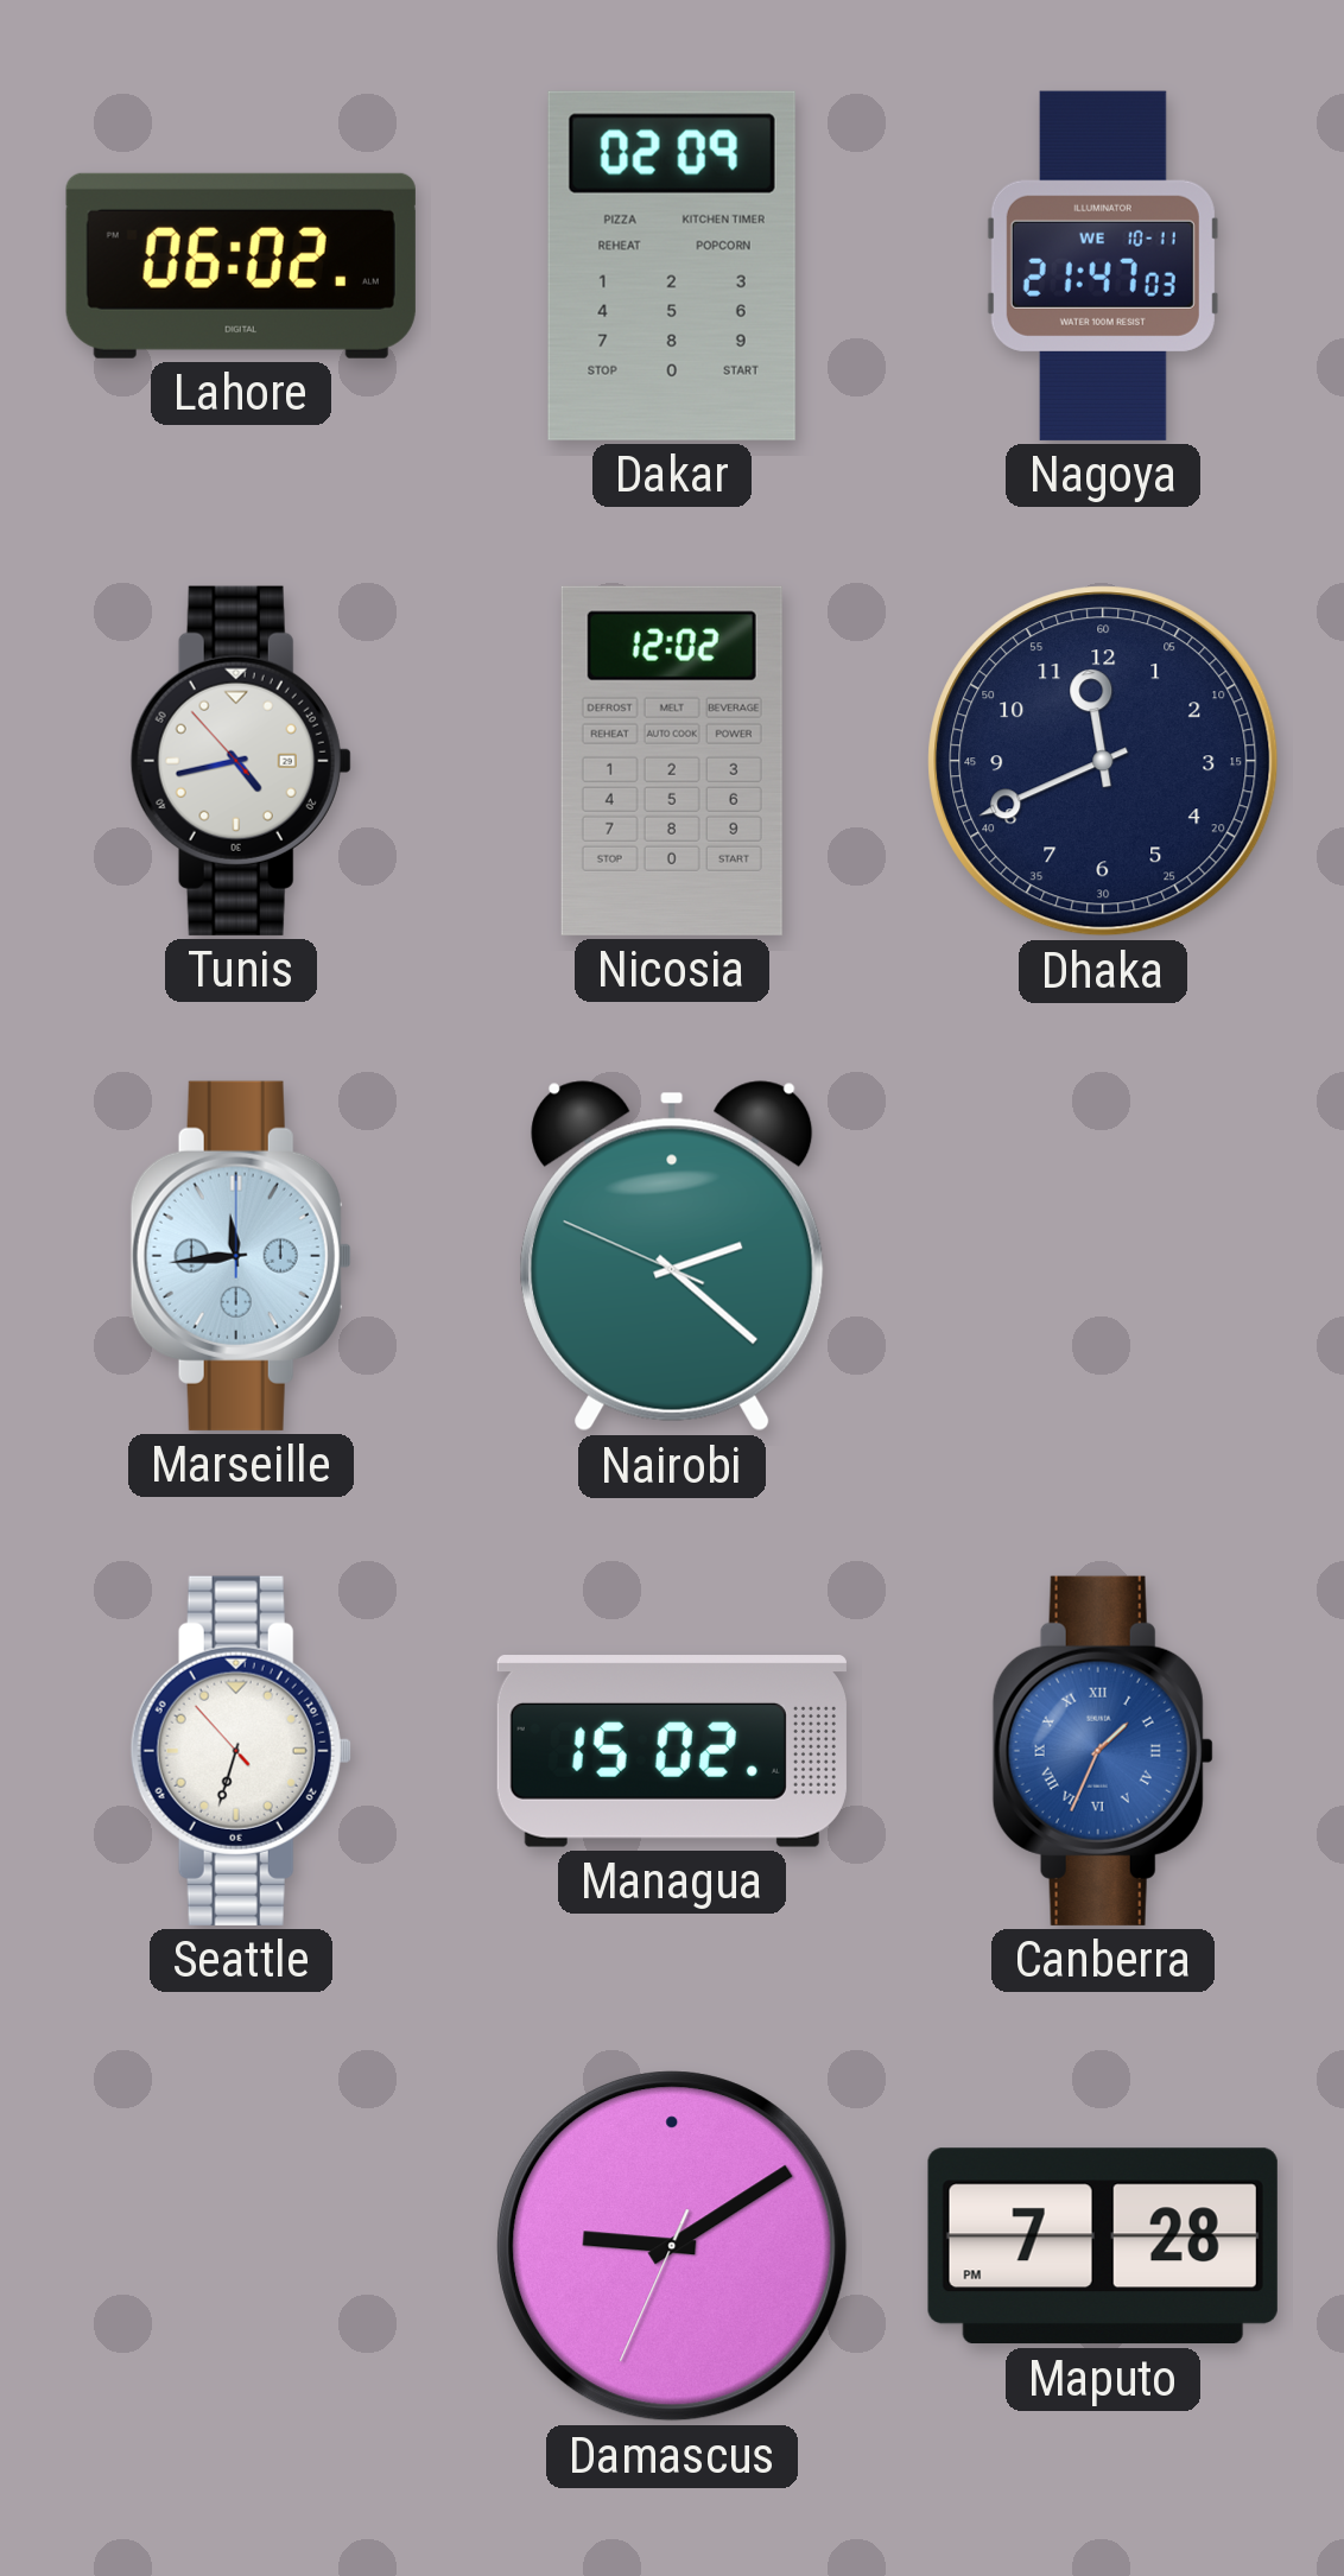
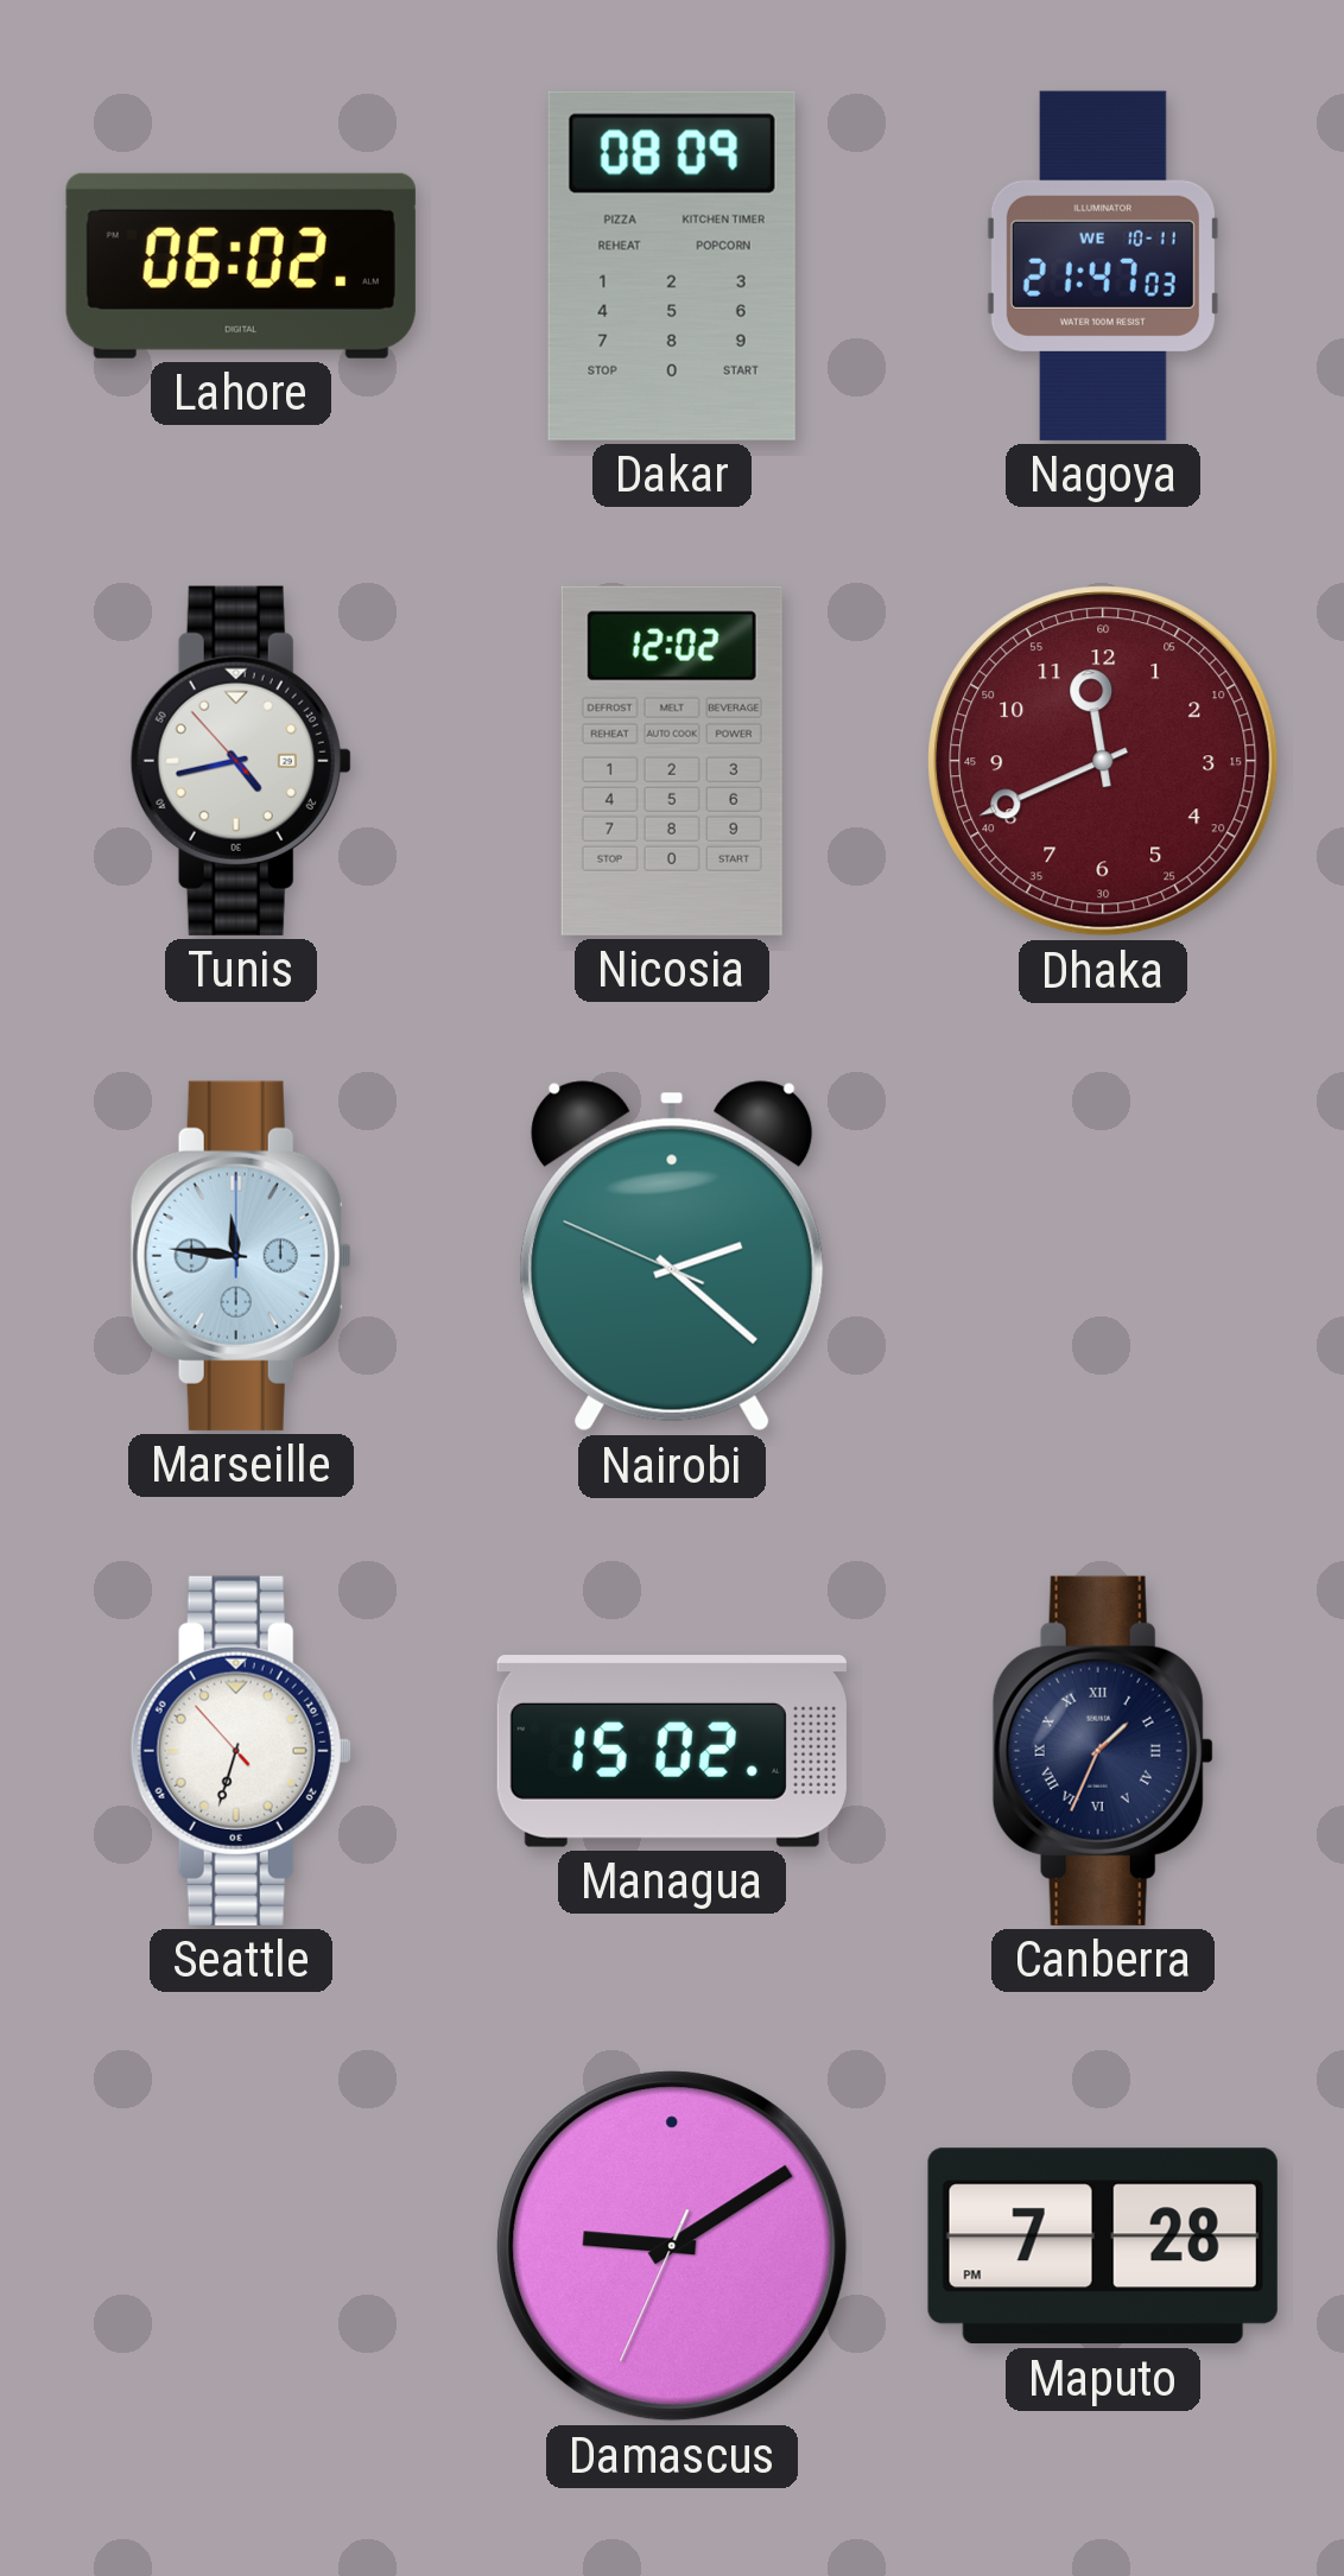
Dakar: 02:09 -> 08:09
Dhaka dial: navy -> burgundy
Marseille: 11:44 -> 11:46
Canberra dial: blue -> navy
